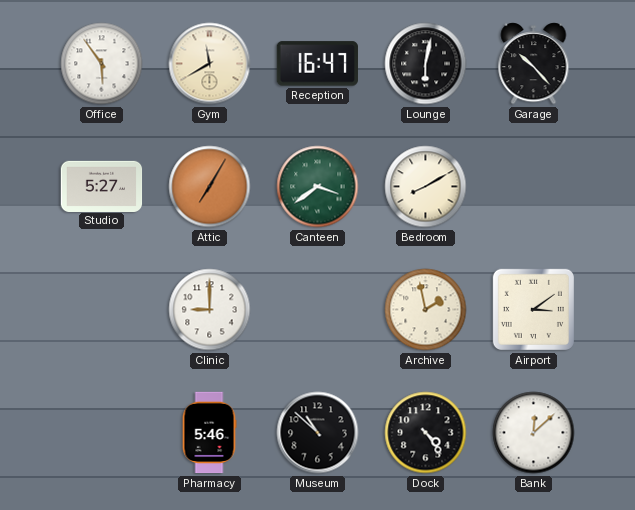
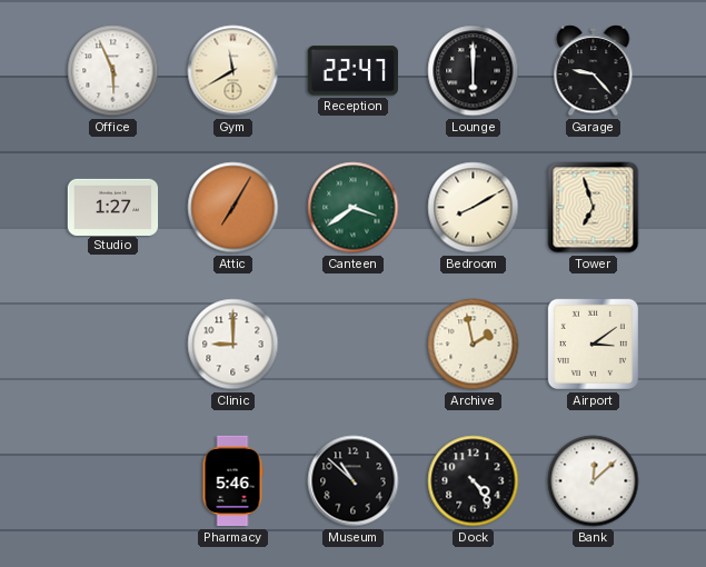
Office: 5:54 -> 5:56
Reception: 16:47 -> 22:47
Lounge: 6:02 -> 6:00
Garage: 10:23 -> 9:23
Studio: 5:27 -> 1:27
Tower: none -> 6:57
